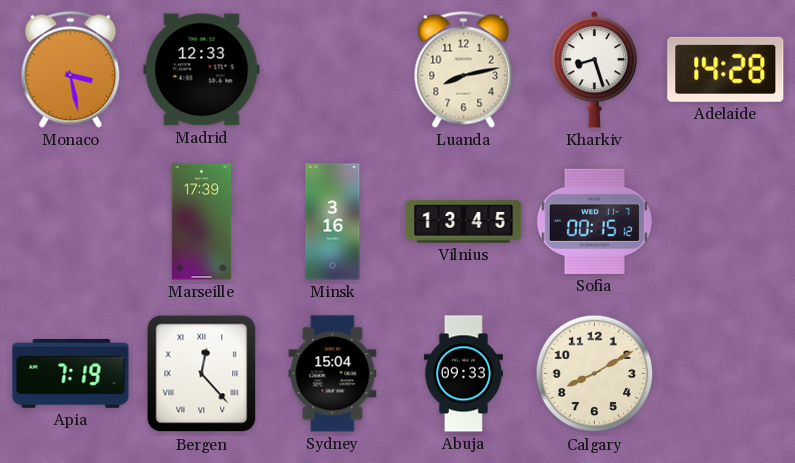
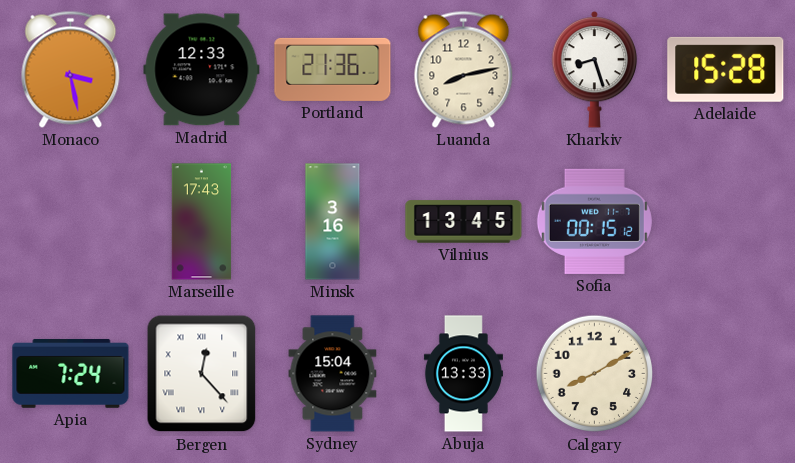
Portland: none -> 21:36
Adelaide: 14:28 -> 15:28
Marseille: 17:39 -> 17:43
Apia: 7:19 -> 7:24
Abuja: 09:33 -> 13:33
